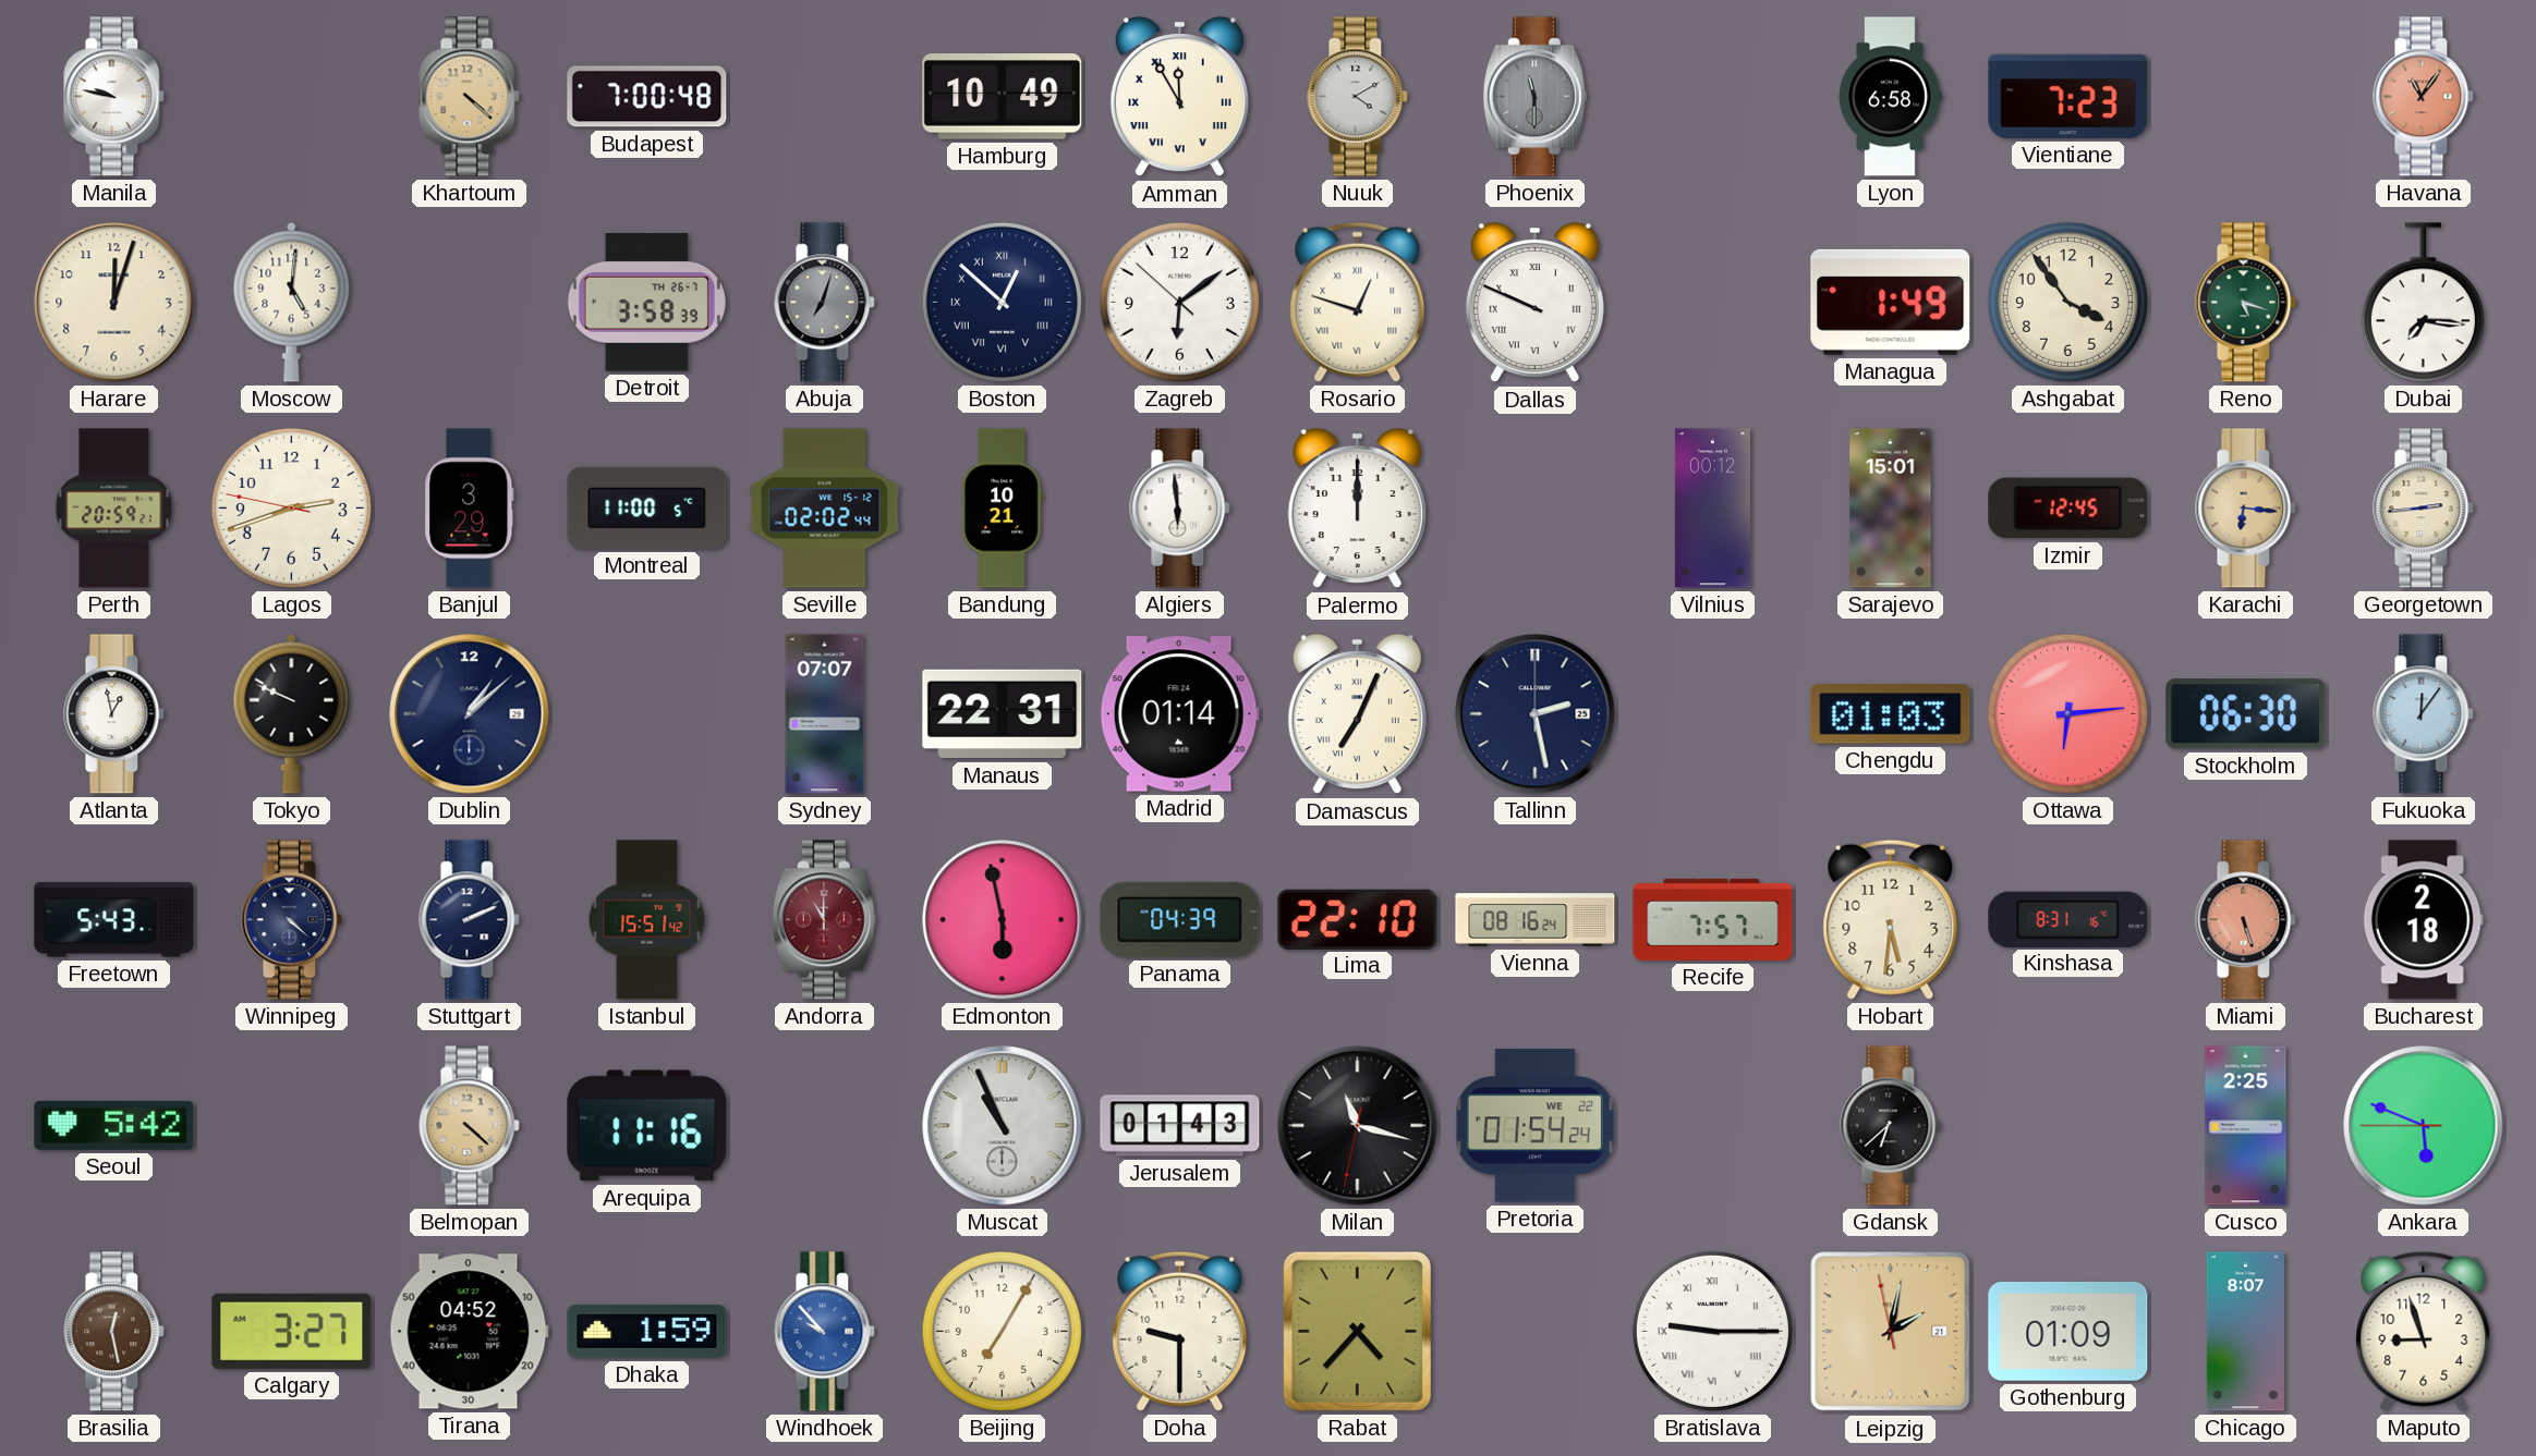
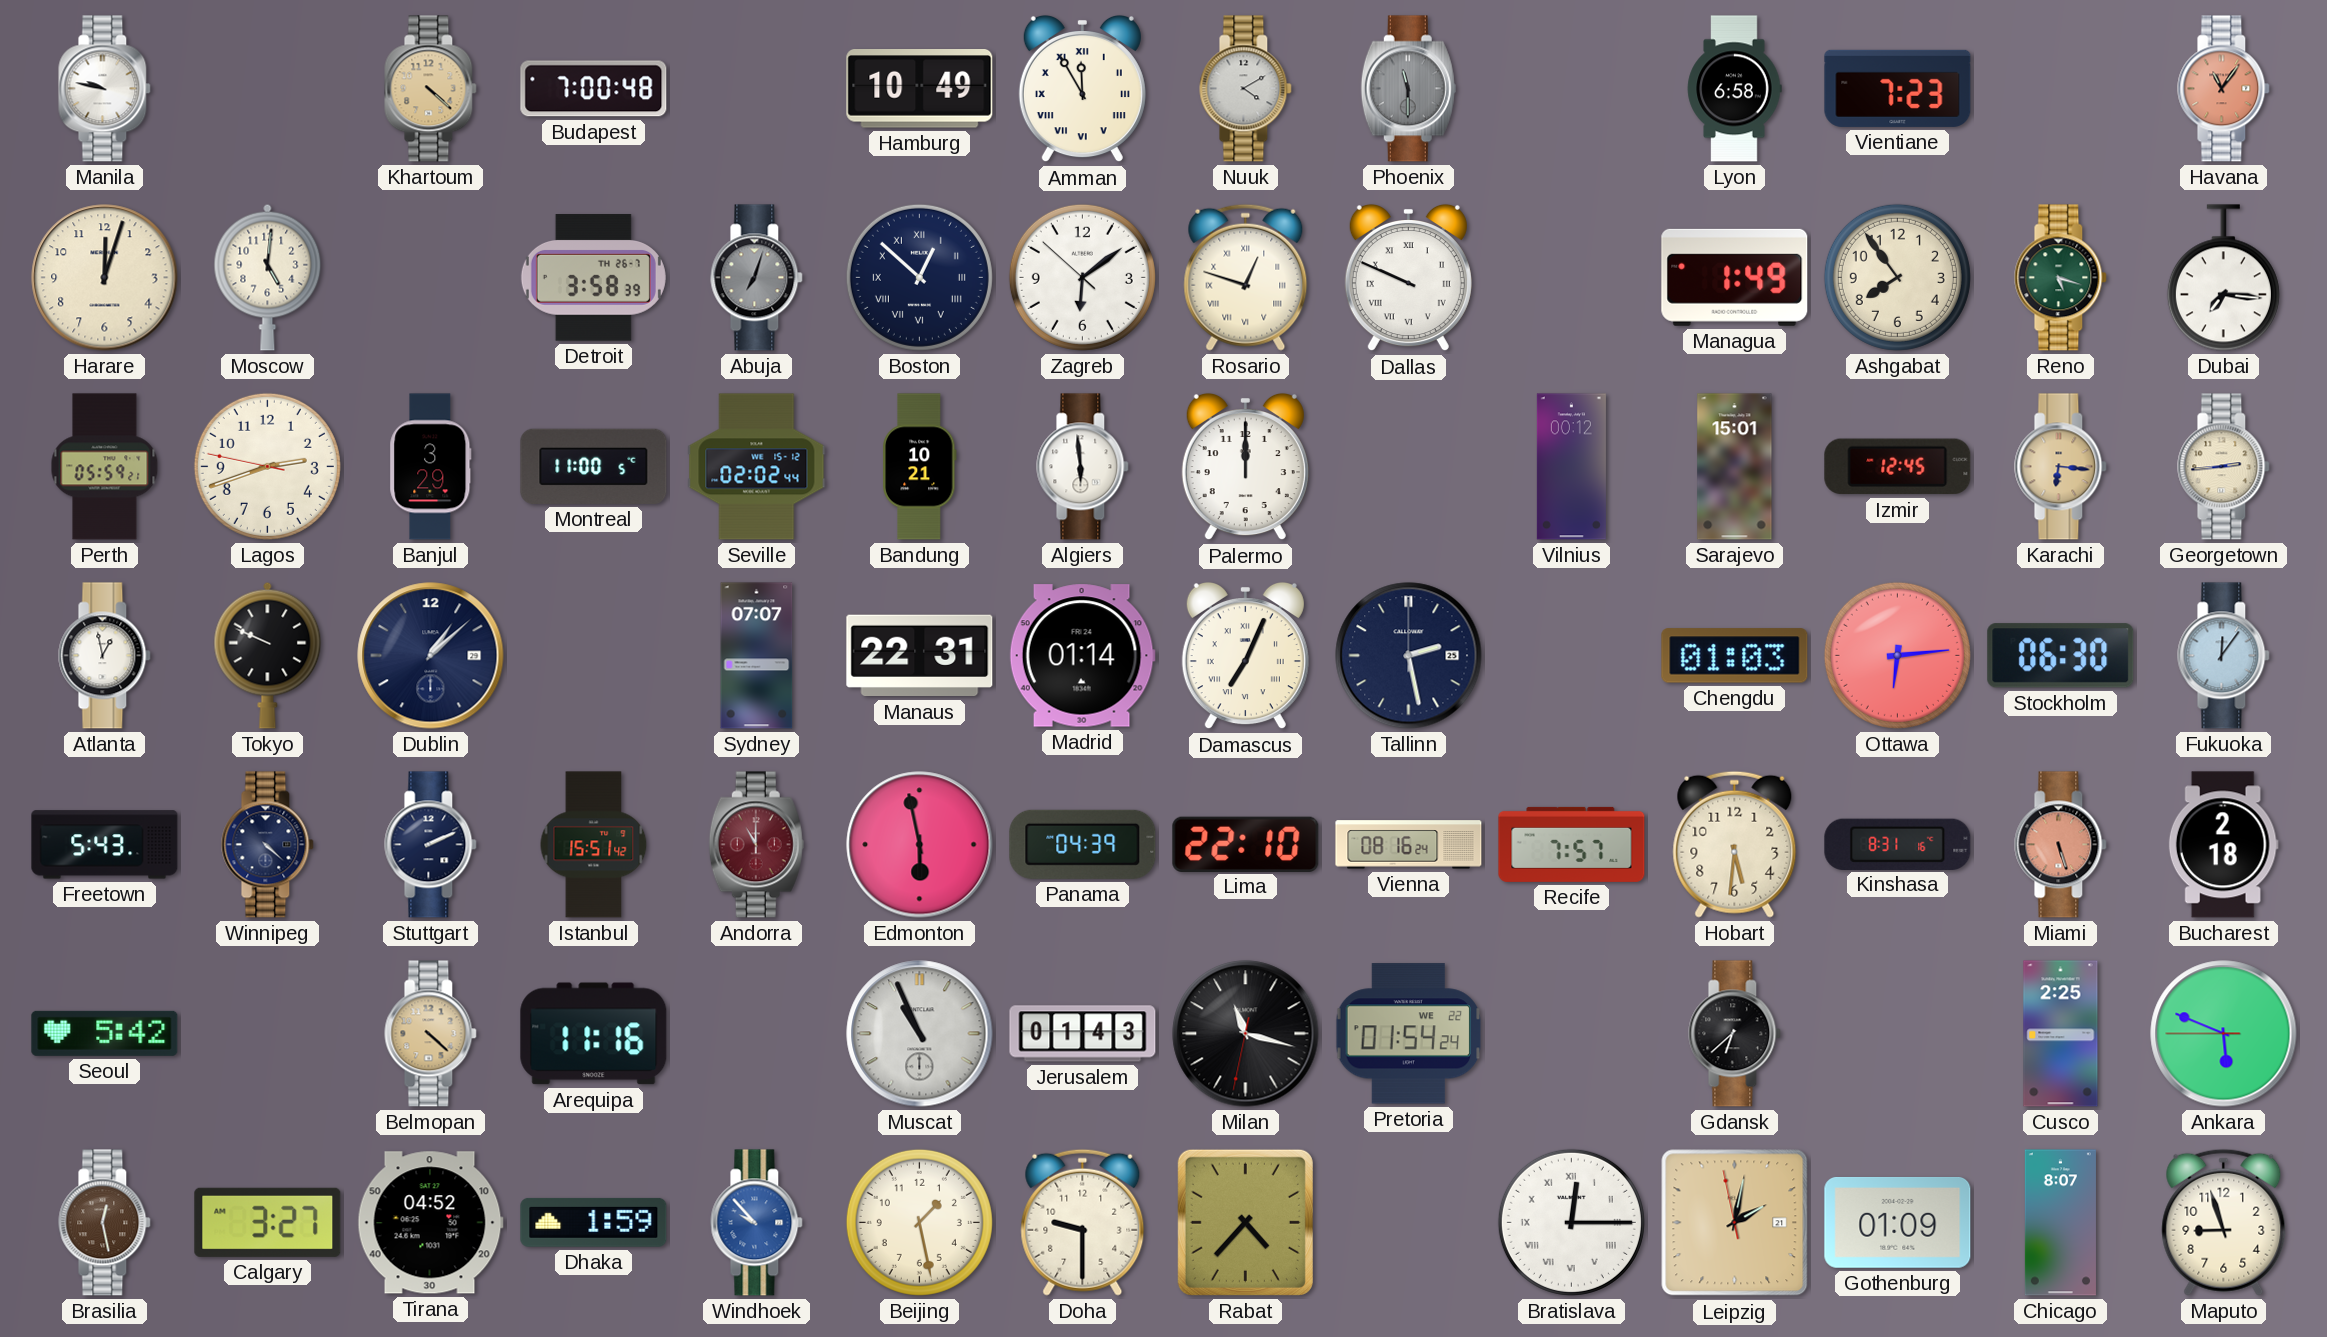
Ashgabat: 3:54 -> 7:54
Perth: 20:59 -> 05:59
Beijing: 7:05 -> 1:28
Bratislava: 9:15 -> 12:15
